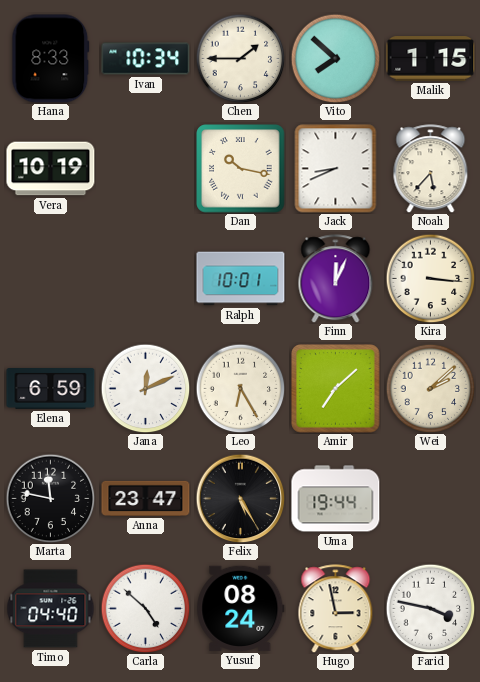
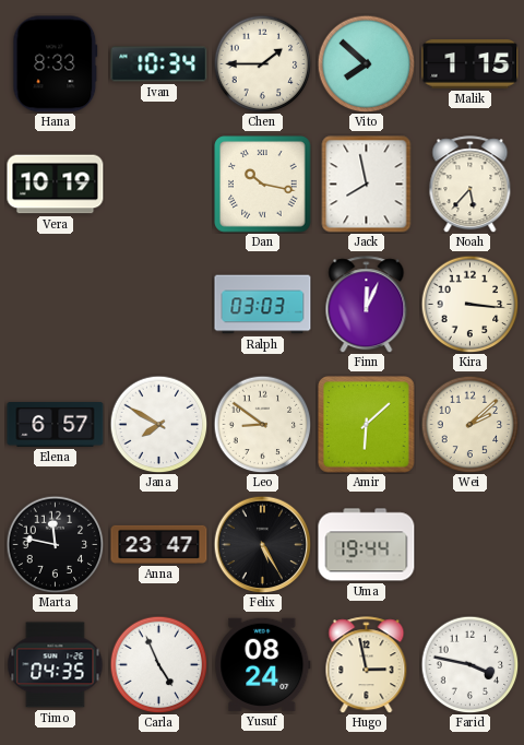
Jack: 8:41 -> 7:58
Ralph: 10:01 -> 03:03
Elena: 6:59 -> 6:57
Jana: 12:11 -> 7:50
Leo: 6:25 -> 8:51
Amir: 7:08 -> 6:08
Timo: 04:40 -> 04:35
Carla: 4:52 -> 4:56
